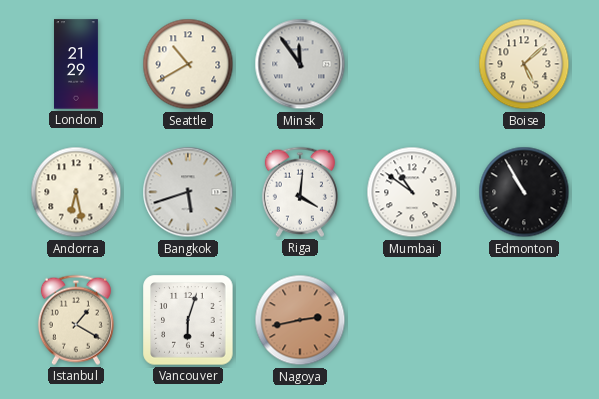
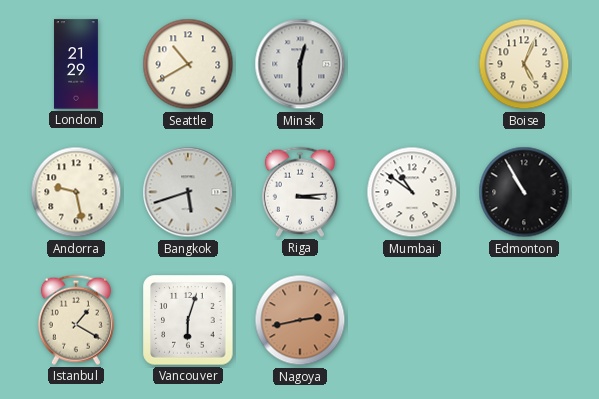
Minsk: 11:54 -> 12:30
Boise: 5:08 -> 5:04
Andorra: 6:28 -> 9:28
Riga: 4:01 -> 3:14
